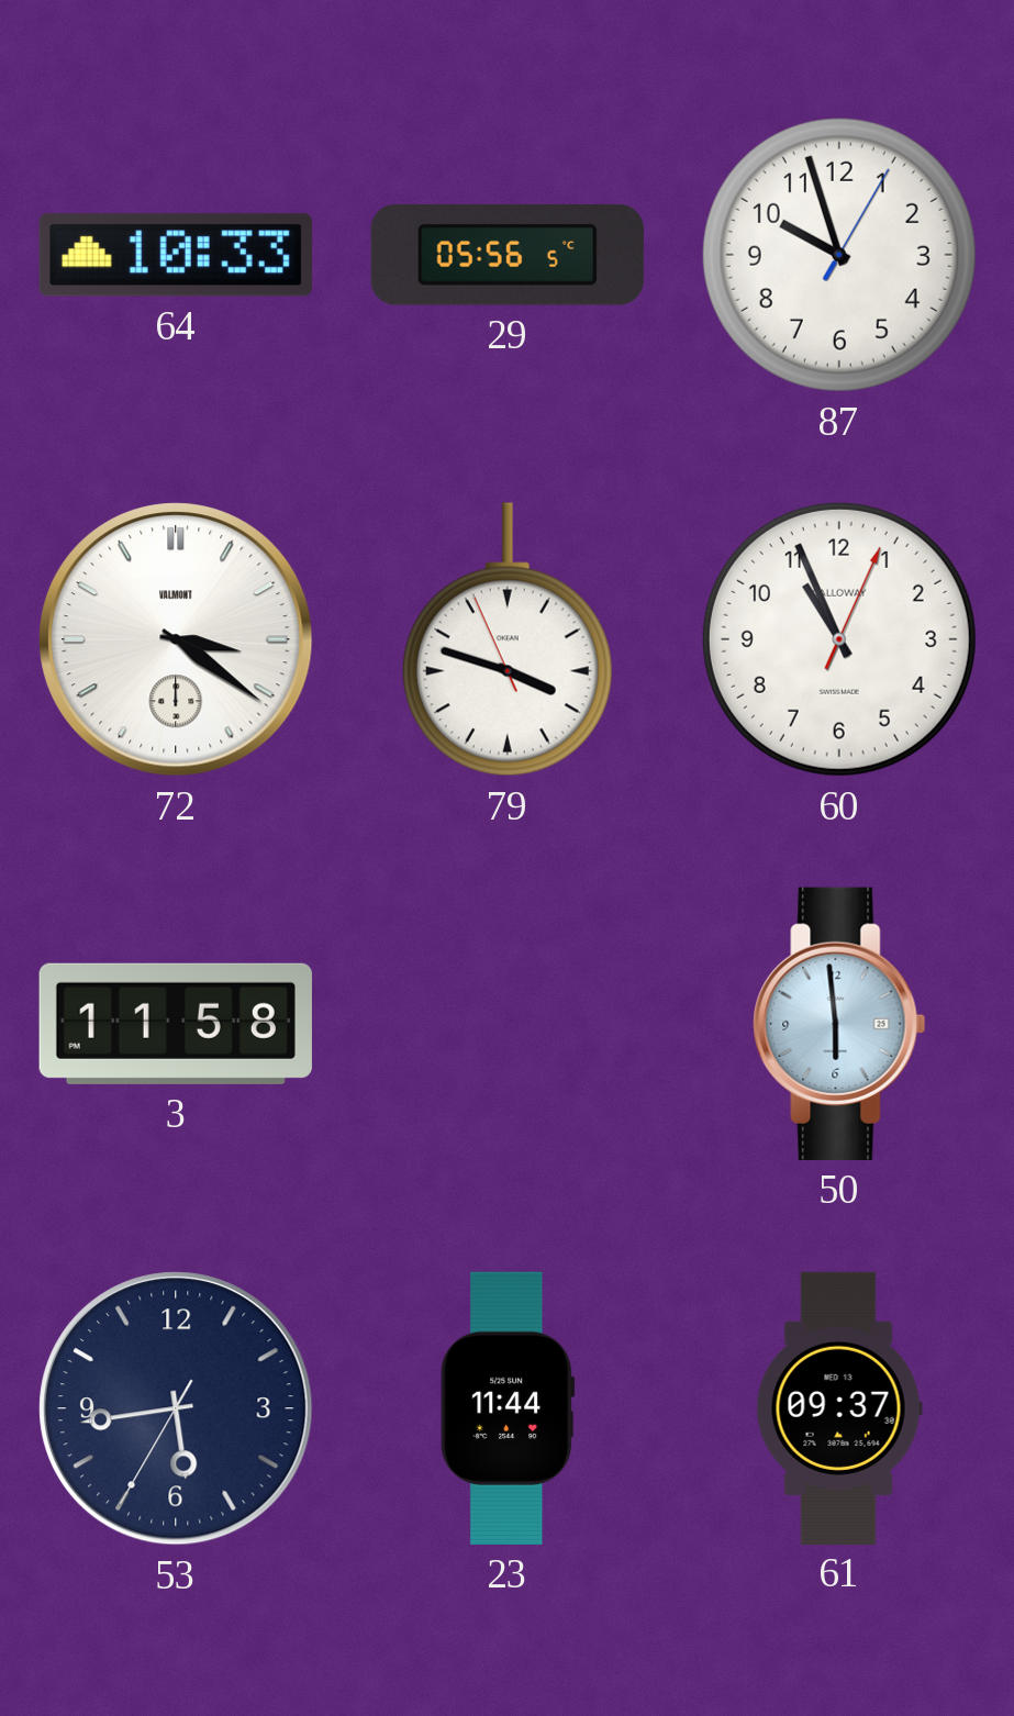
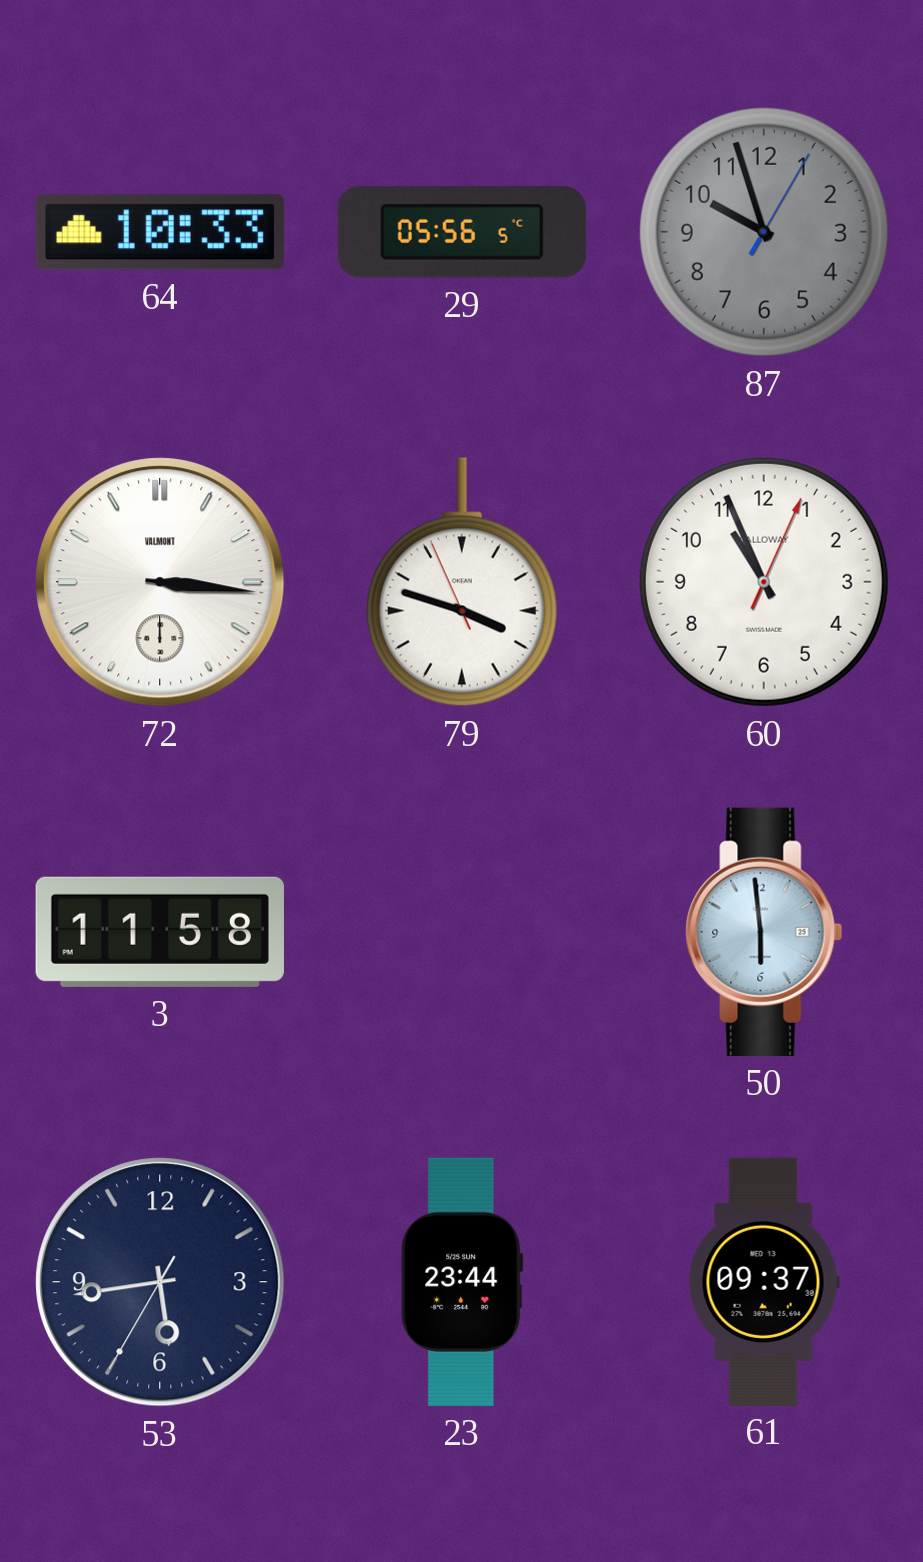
87 dial: white -> grey
72: 3:21 -> 3:16
23: 11:44 -> 23:44
